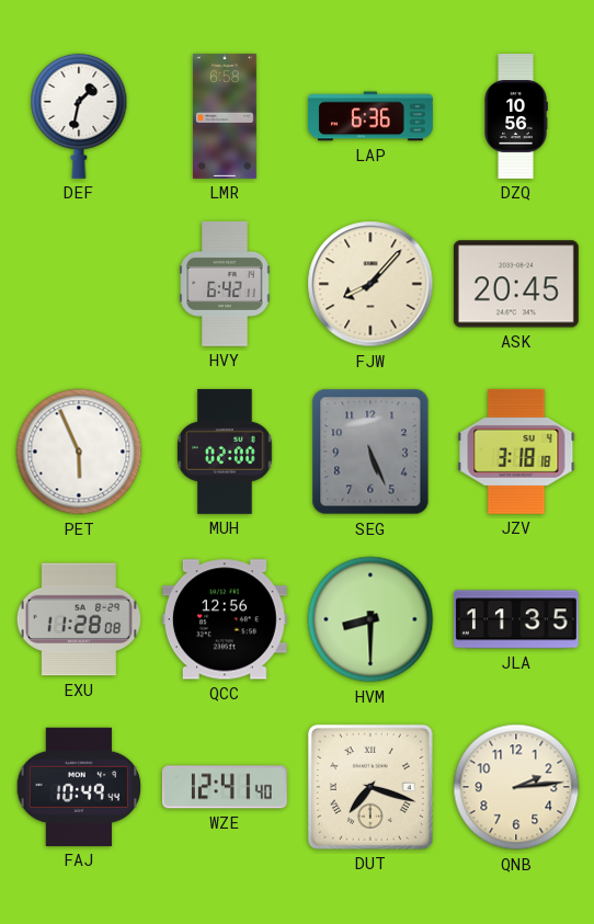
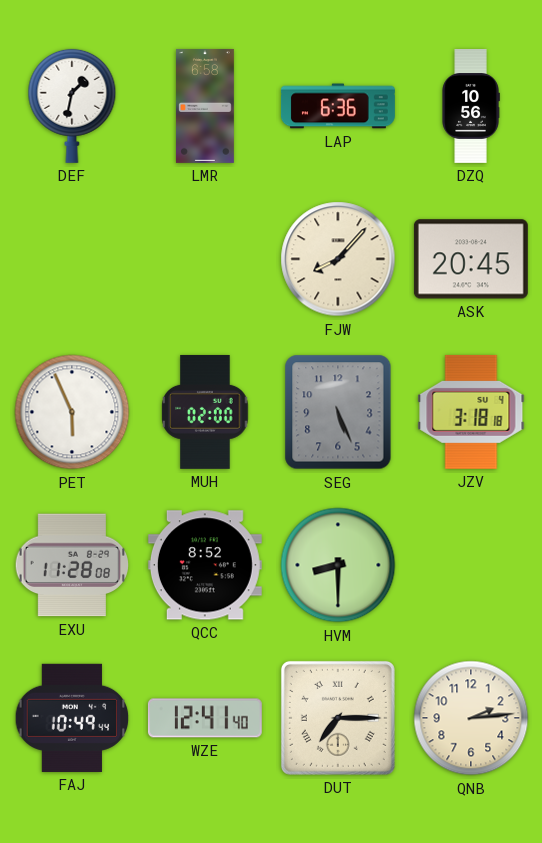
HVY: 6:42 -> none
QCC: 12:56 -> 8:52
JLA: 11:35 -> none
DUT: 7:18 -> 7:15
